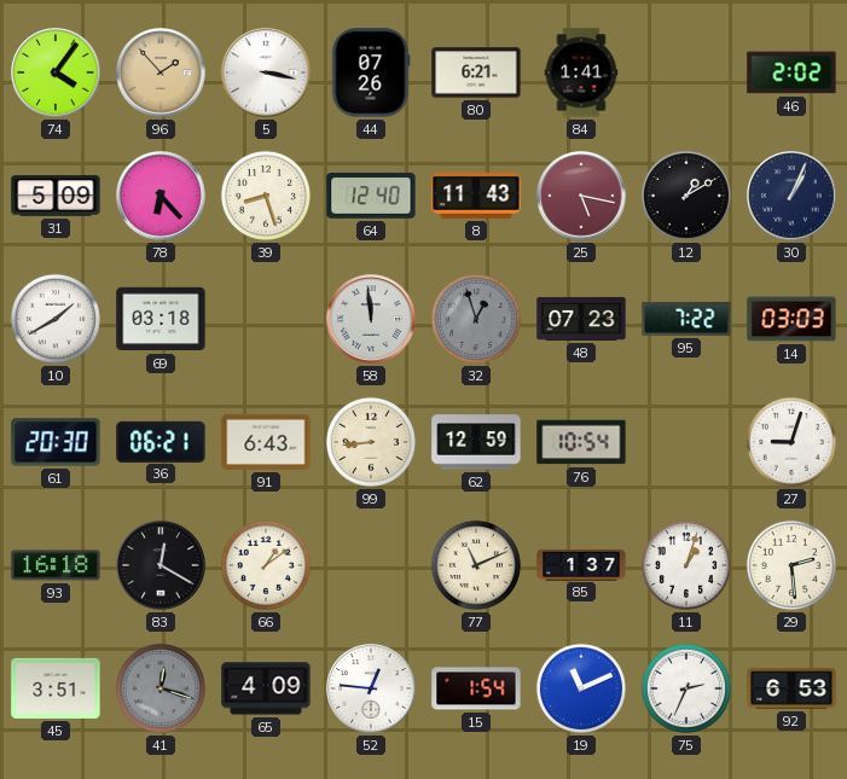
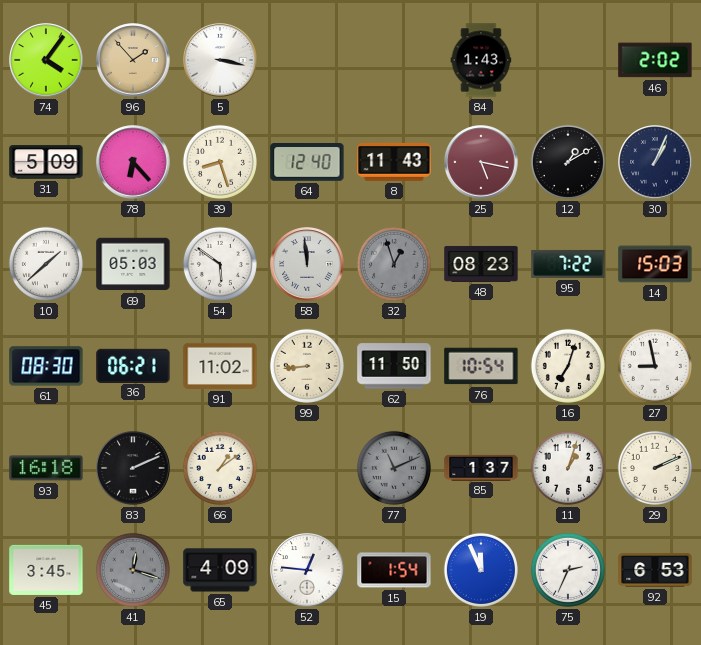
44: 07:26 -> none
80: 6:21 -> none
84: 1:41 -> 1:43
10: 1:40 -> 1:38
69: 03:18 -> 05:03
54: none -> 5:51
48: 07:23 -> 08:23
14: 03:03 -> 15:03
61: 20:30 -> 08:30
91: 6:43 -> 11:02
62: 12:59 -> 11:50
16: none -> 7:03
27: 9:03 -> 8:58
83: 12:20 -> 2:11
77 dial: cream -> grey
29: 2:29 -> 2:11
45: 3:51 -> 3:45
19: 11:11 -> 11:56
